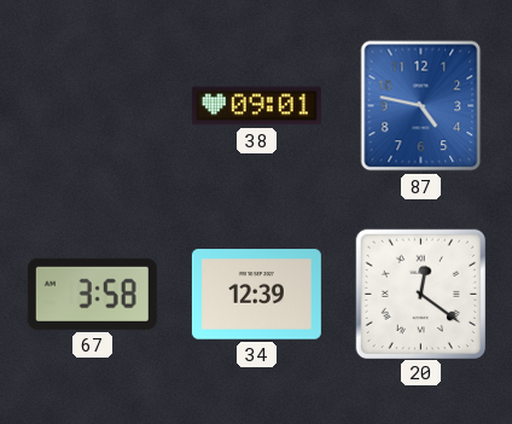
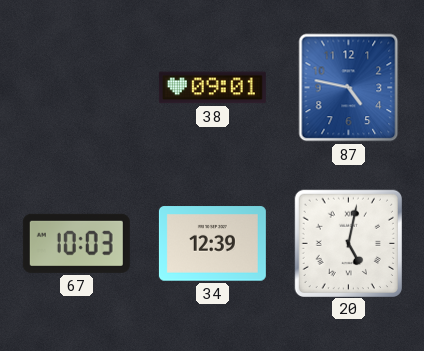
67: 3:58 -> 10:03
20: 12:21 -> 5:02
